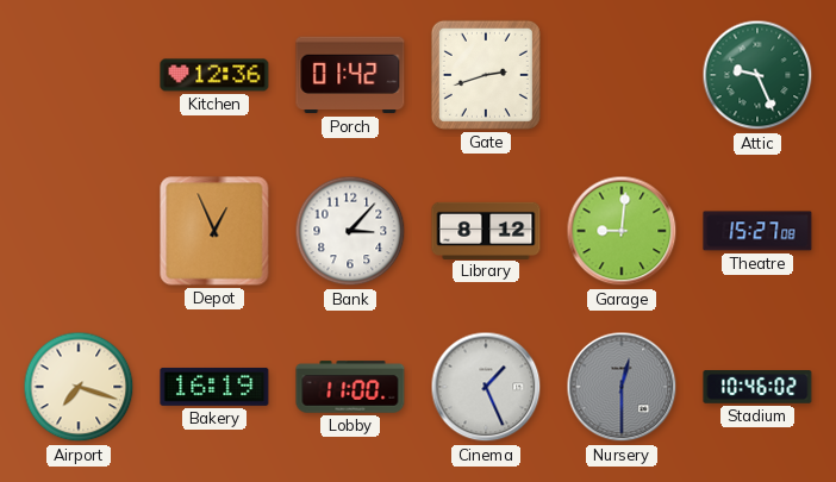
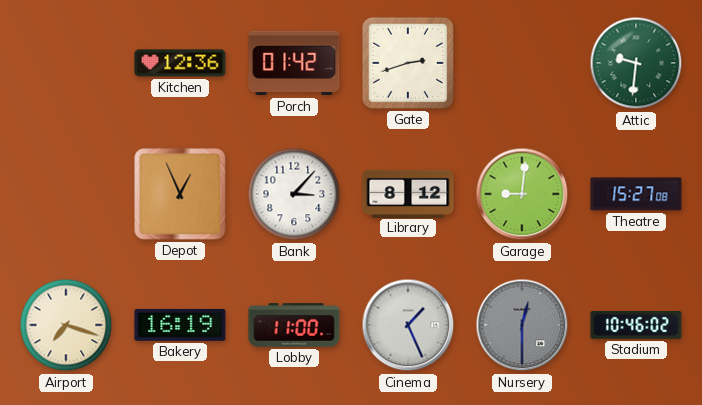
Attic: 9:26 -> 9:31
